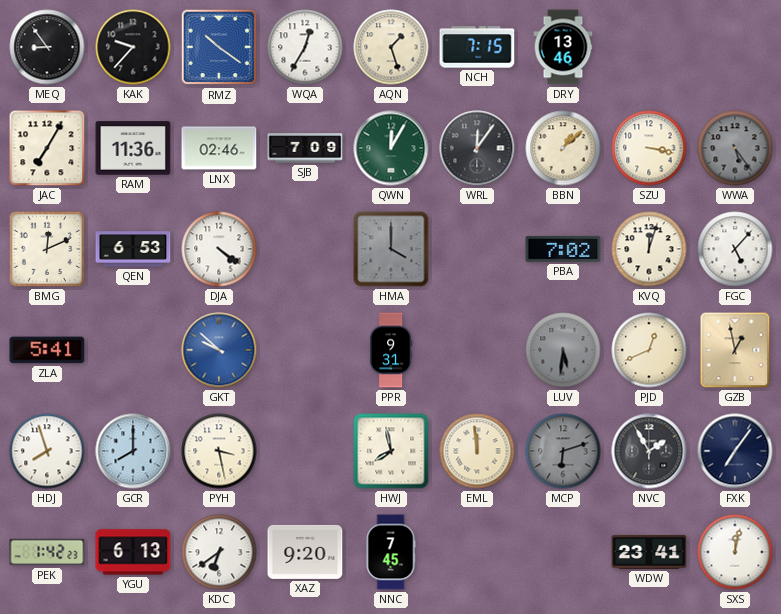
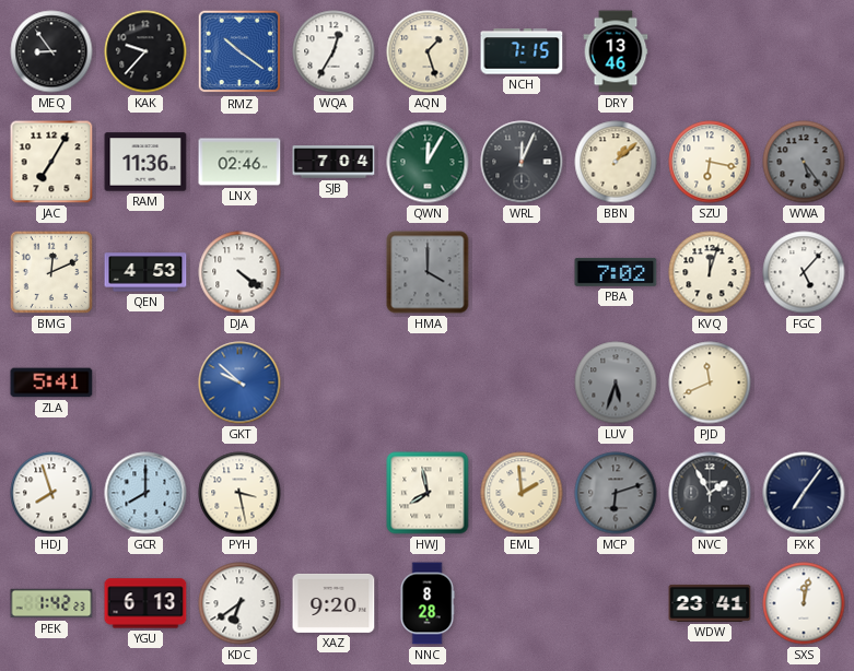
SJB: 7:09 -> 7:04
WRL: 12:06 -> 12:04
SZU: 3:17 -> 6:17
QEN: 6:53 -> 4:53
PPR: 9:31 -> none
LUV: 5:31 -> 5:33
PJD: 12:41 -> 11:41
GZB: 12:58 -> none
EML: 11:59 -> 1:59
NNC: 7:45 -> 8:28
